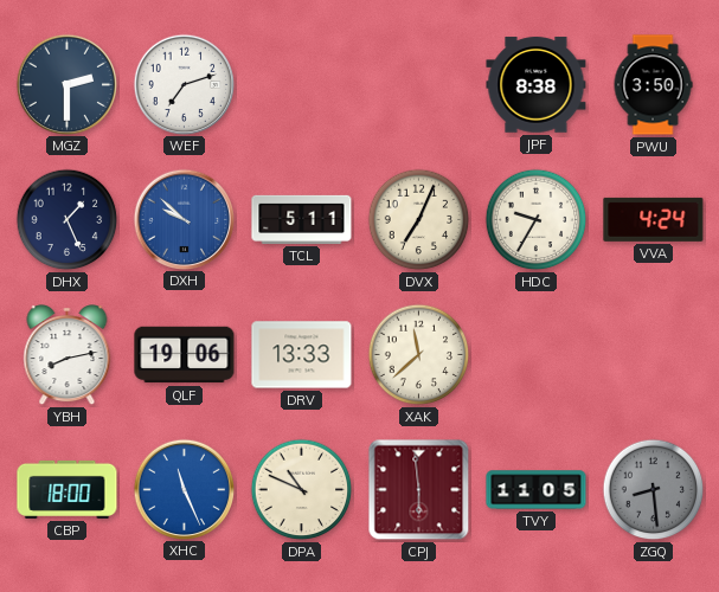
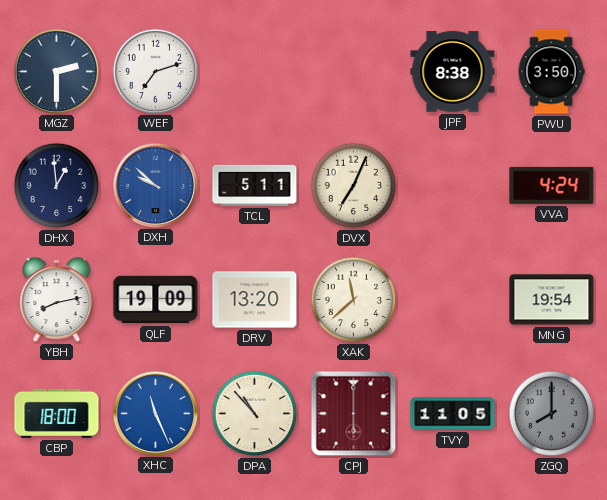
DHX: 1:26 -> 12:59
HDC: 9:35 -> none
QLF: 19:06 -> 19:09
DRV: 13:33 -> 13:20
MNG: none -> 19:54
DPA: 10:49 -> 10:53
CPJ: 5:59 -> 6:00
ZGQ: 8:29 -> 8:00
